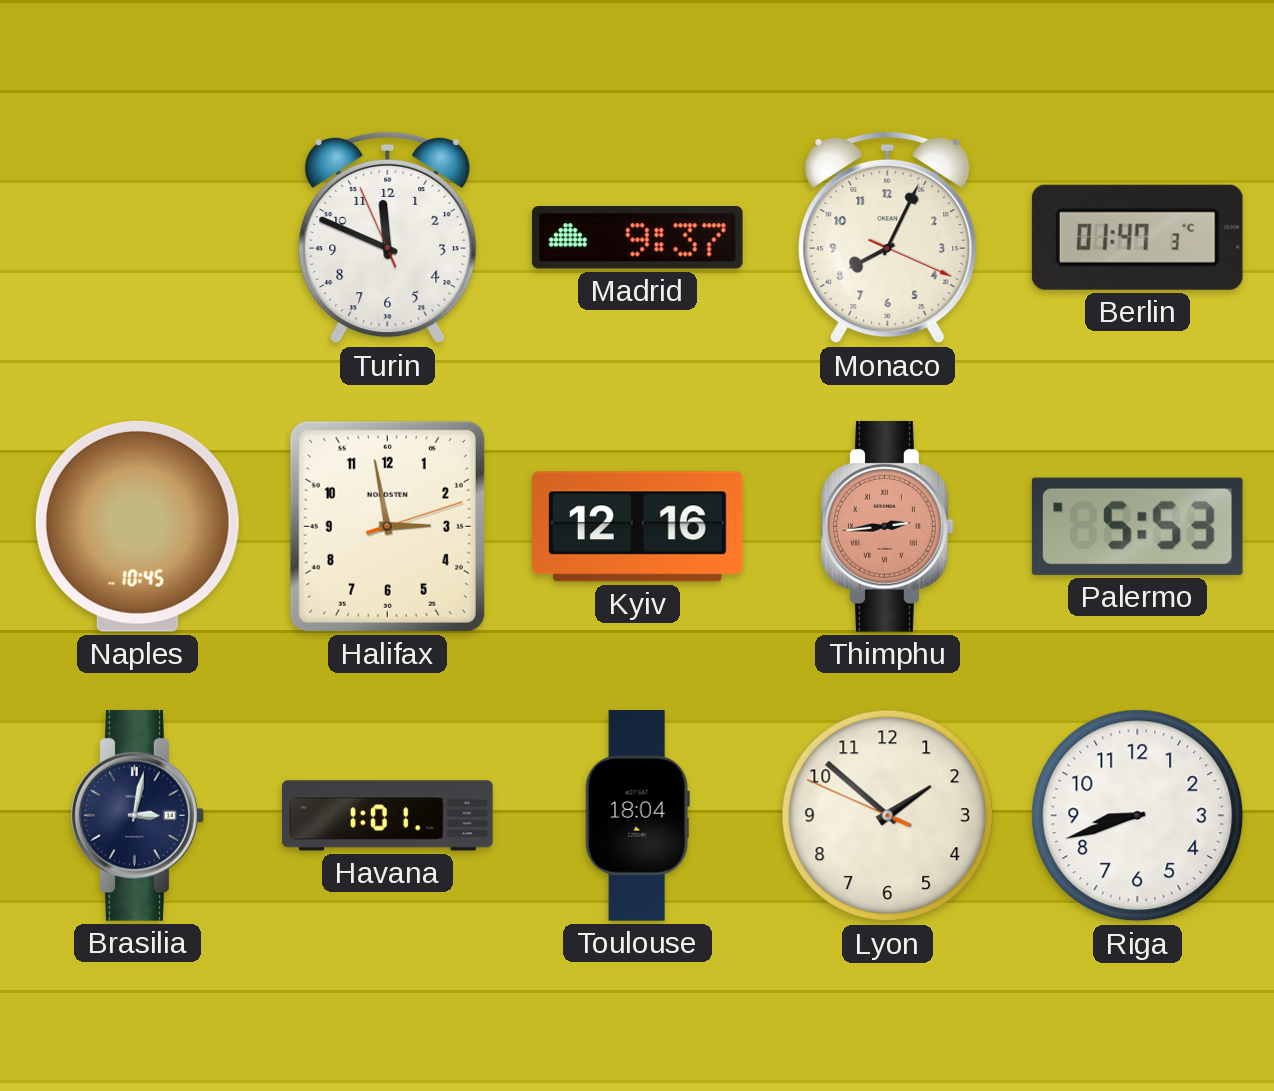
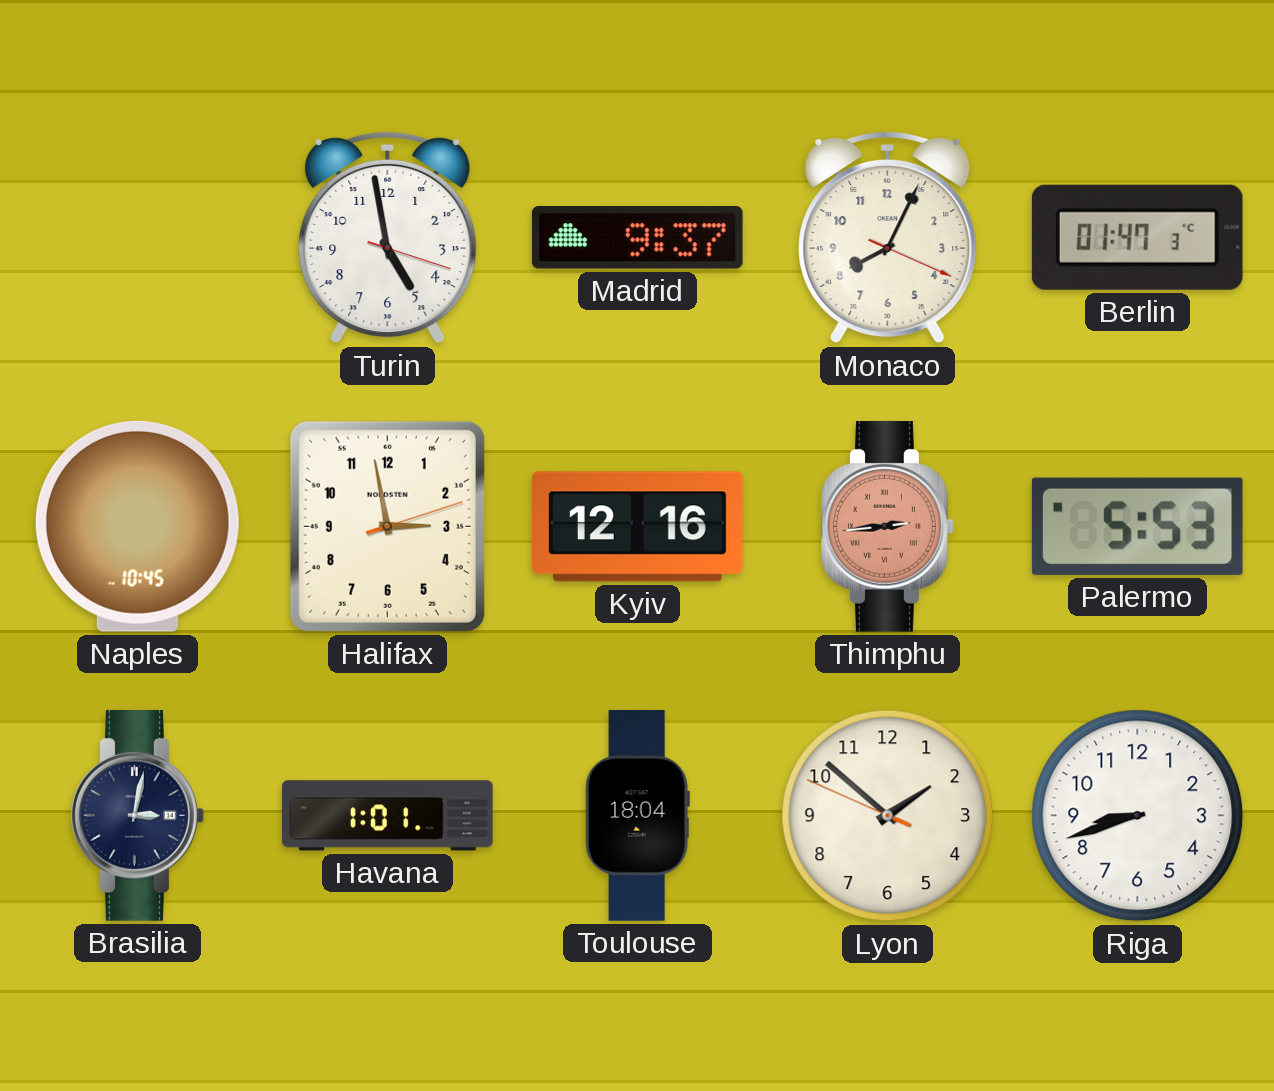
Turin: 11:48 -> 4:58
